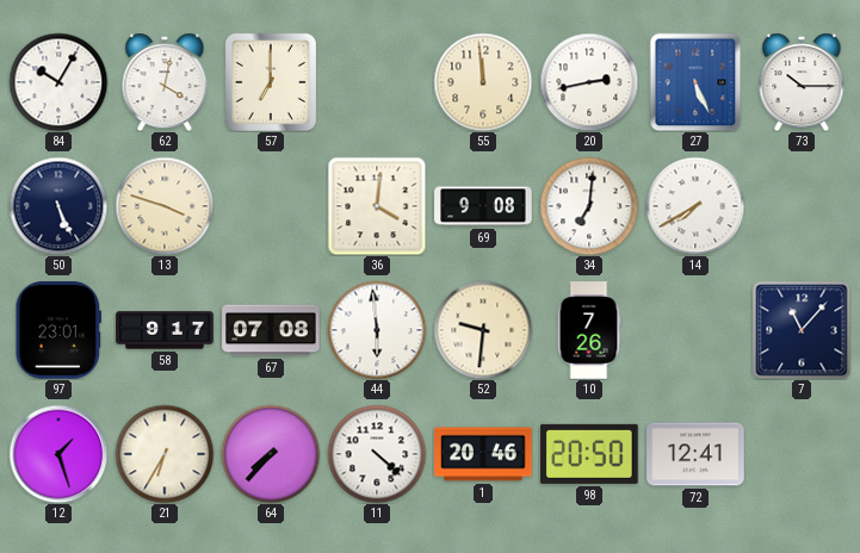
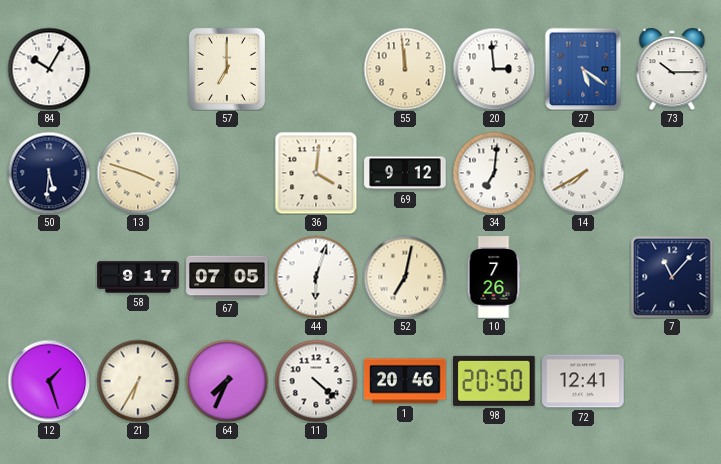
62: 4:02 -> none
20: 2:43 -> 2:59
27: 5:26 -> 5:21
50: 5:26 -> 5:31
69: 9:08 -> 9:12
97: 23:01 -> none
67: 07:08 -> 07:05
44: 5:59 -> 6:03
52: 9:31 -> 7:02
64: 7:37 -> 7:34
